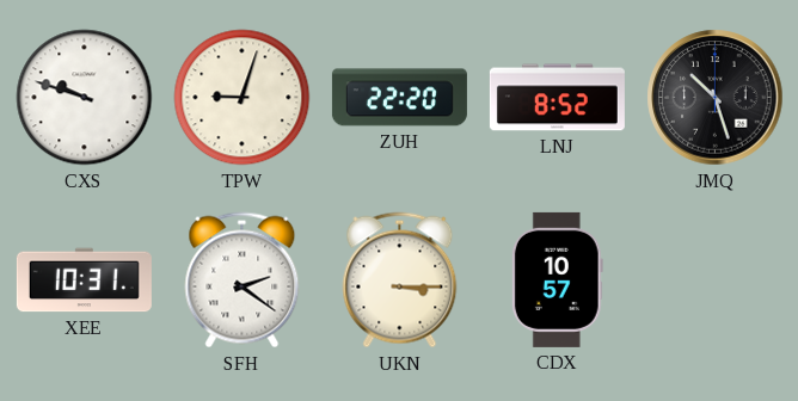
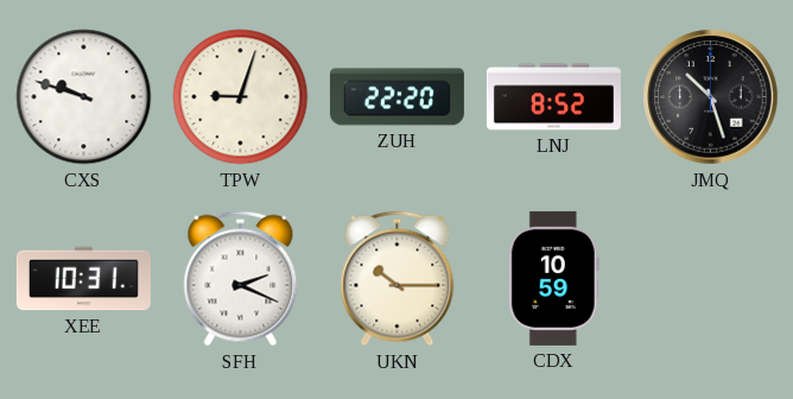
SFH: 2:21 -> 2:19
UKN: 3:15 -> 10:15
CDX: 10:57 -> 10:59
